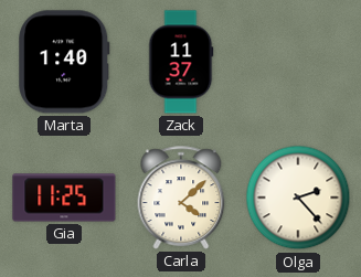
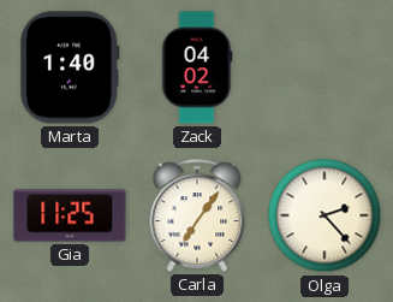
Zack: 11:37 -> 04:02
Carla: 4:08 -> 7:06
